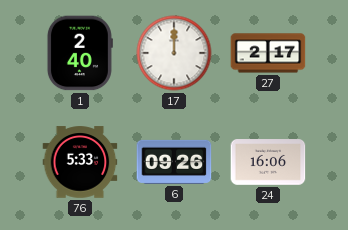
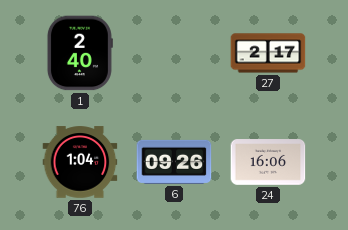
17: 12:00 -> none
76: 5:33 -> 1:04
